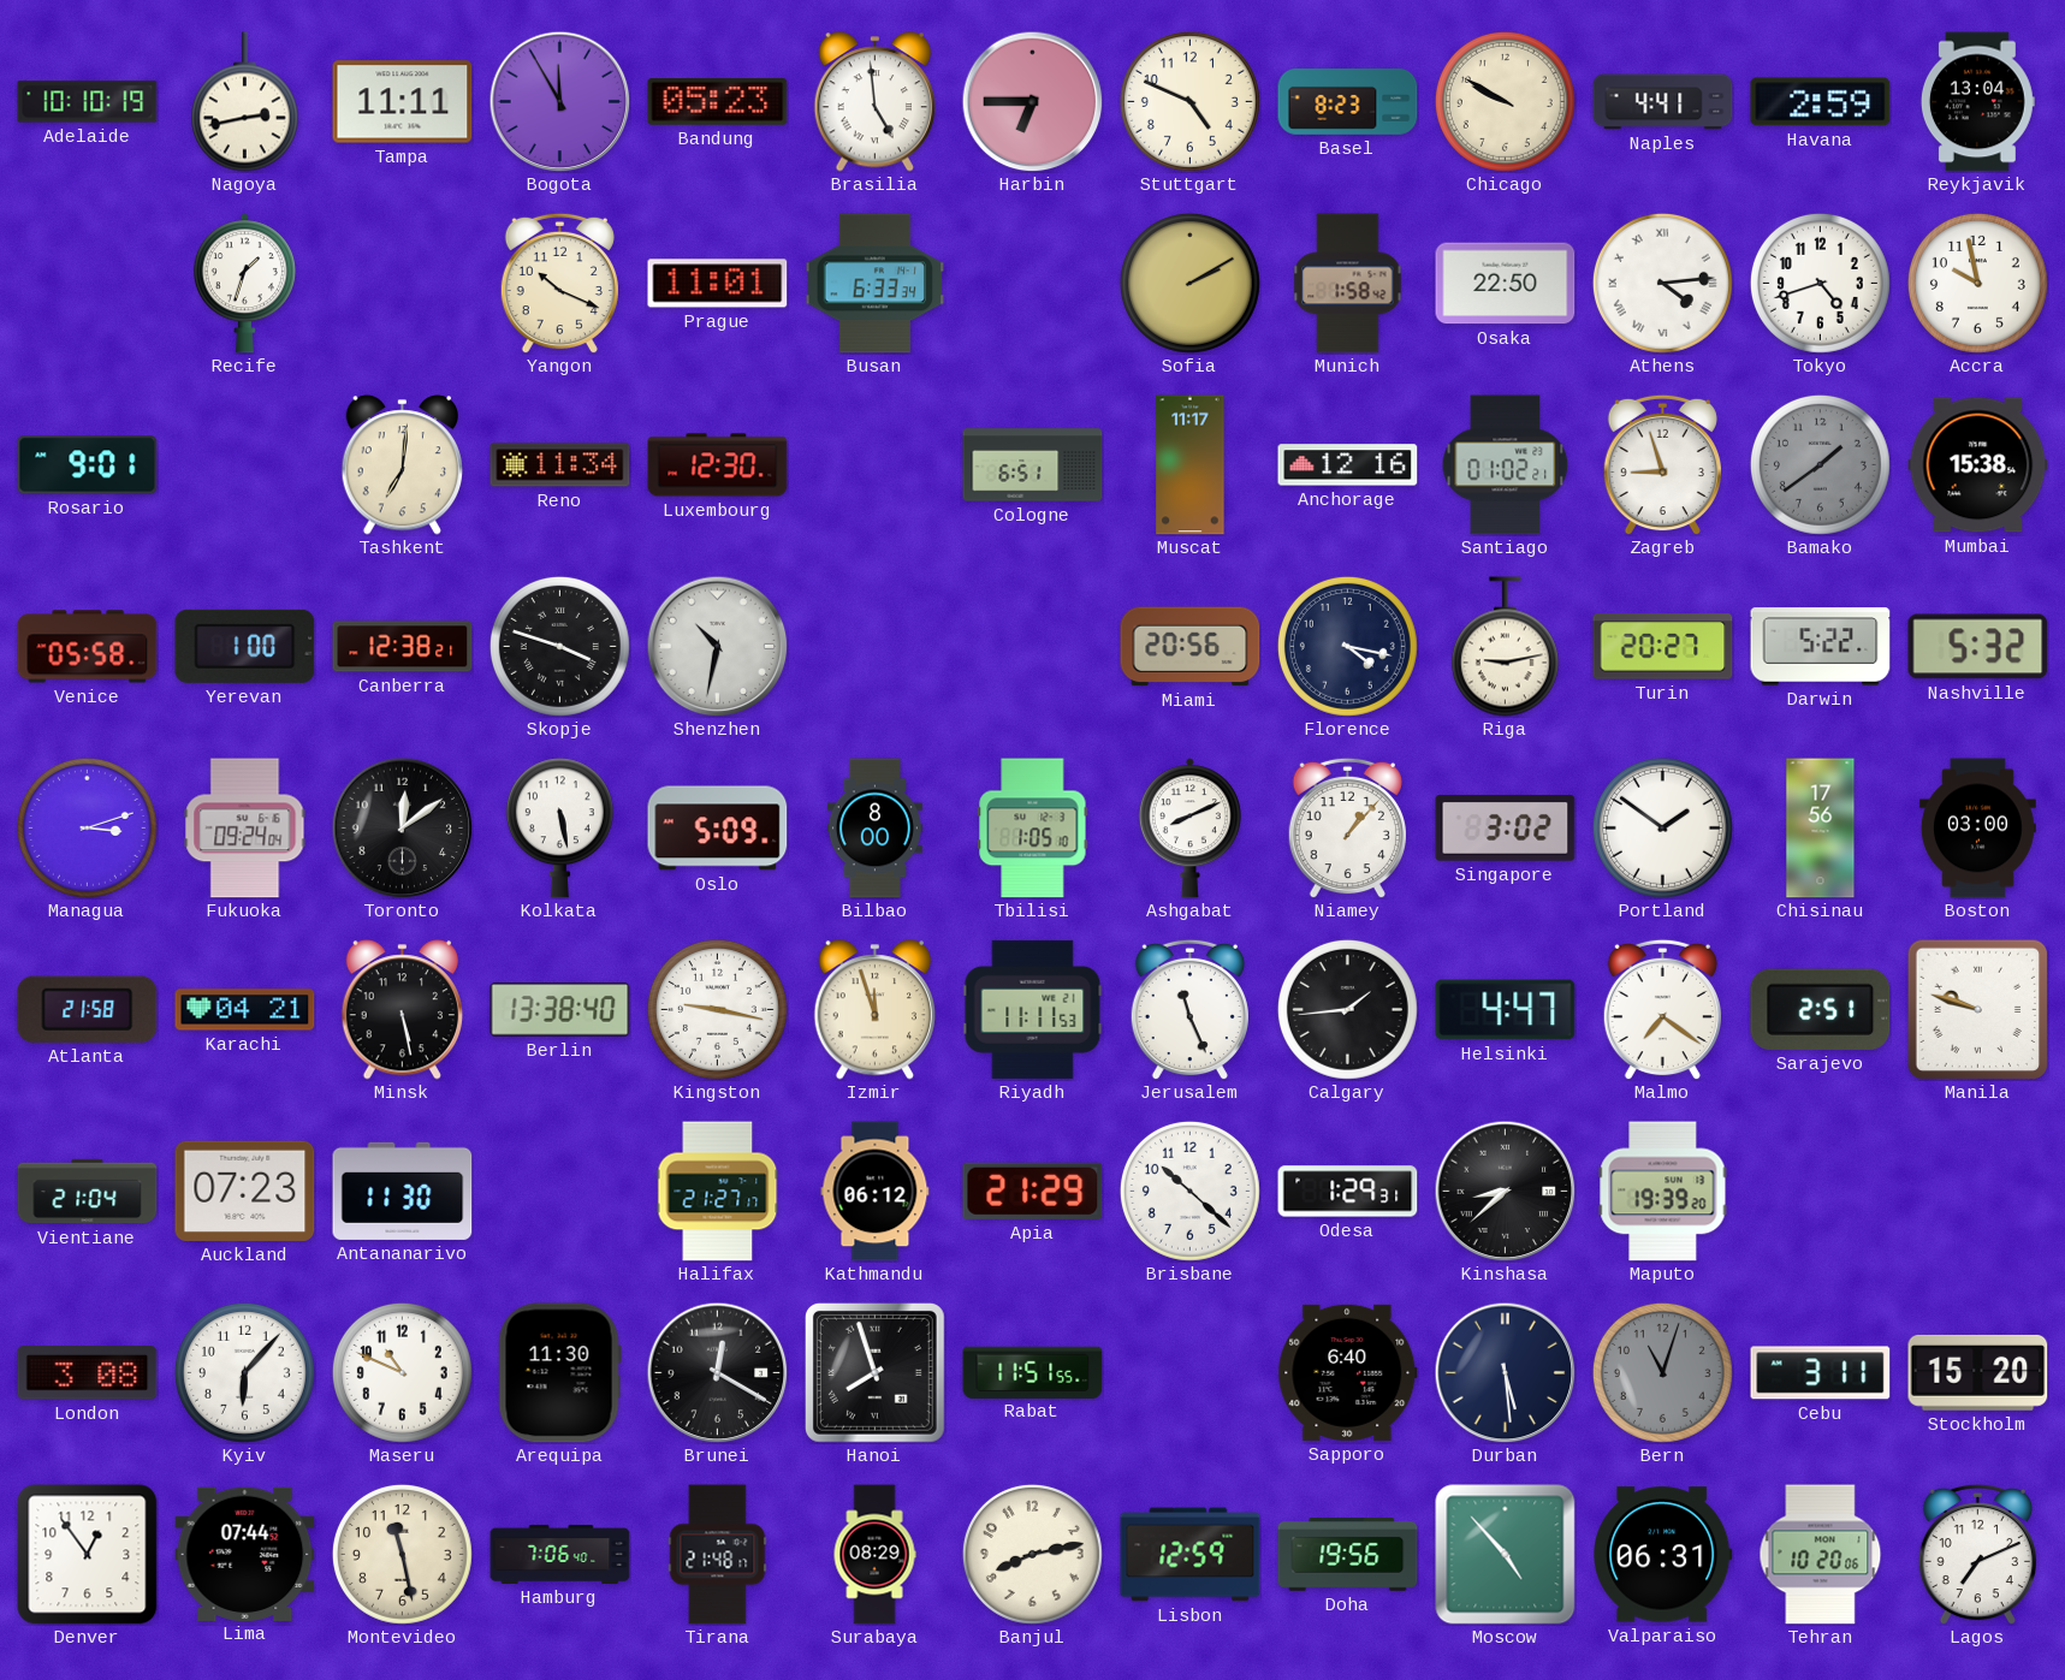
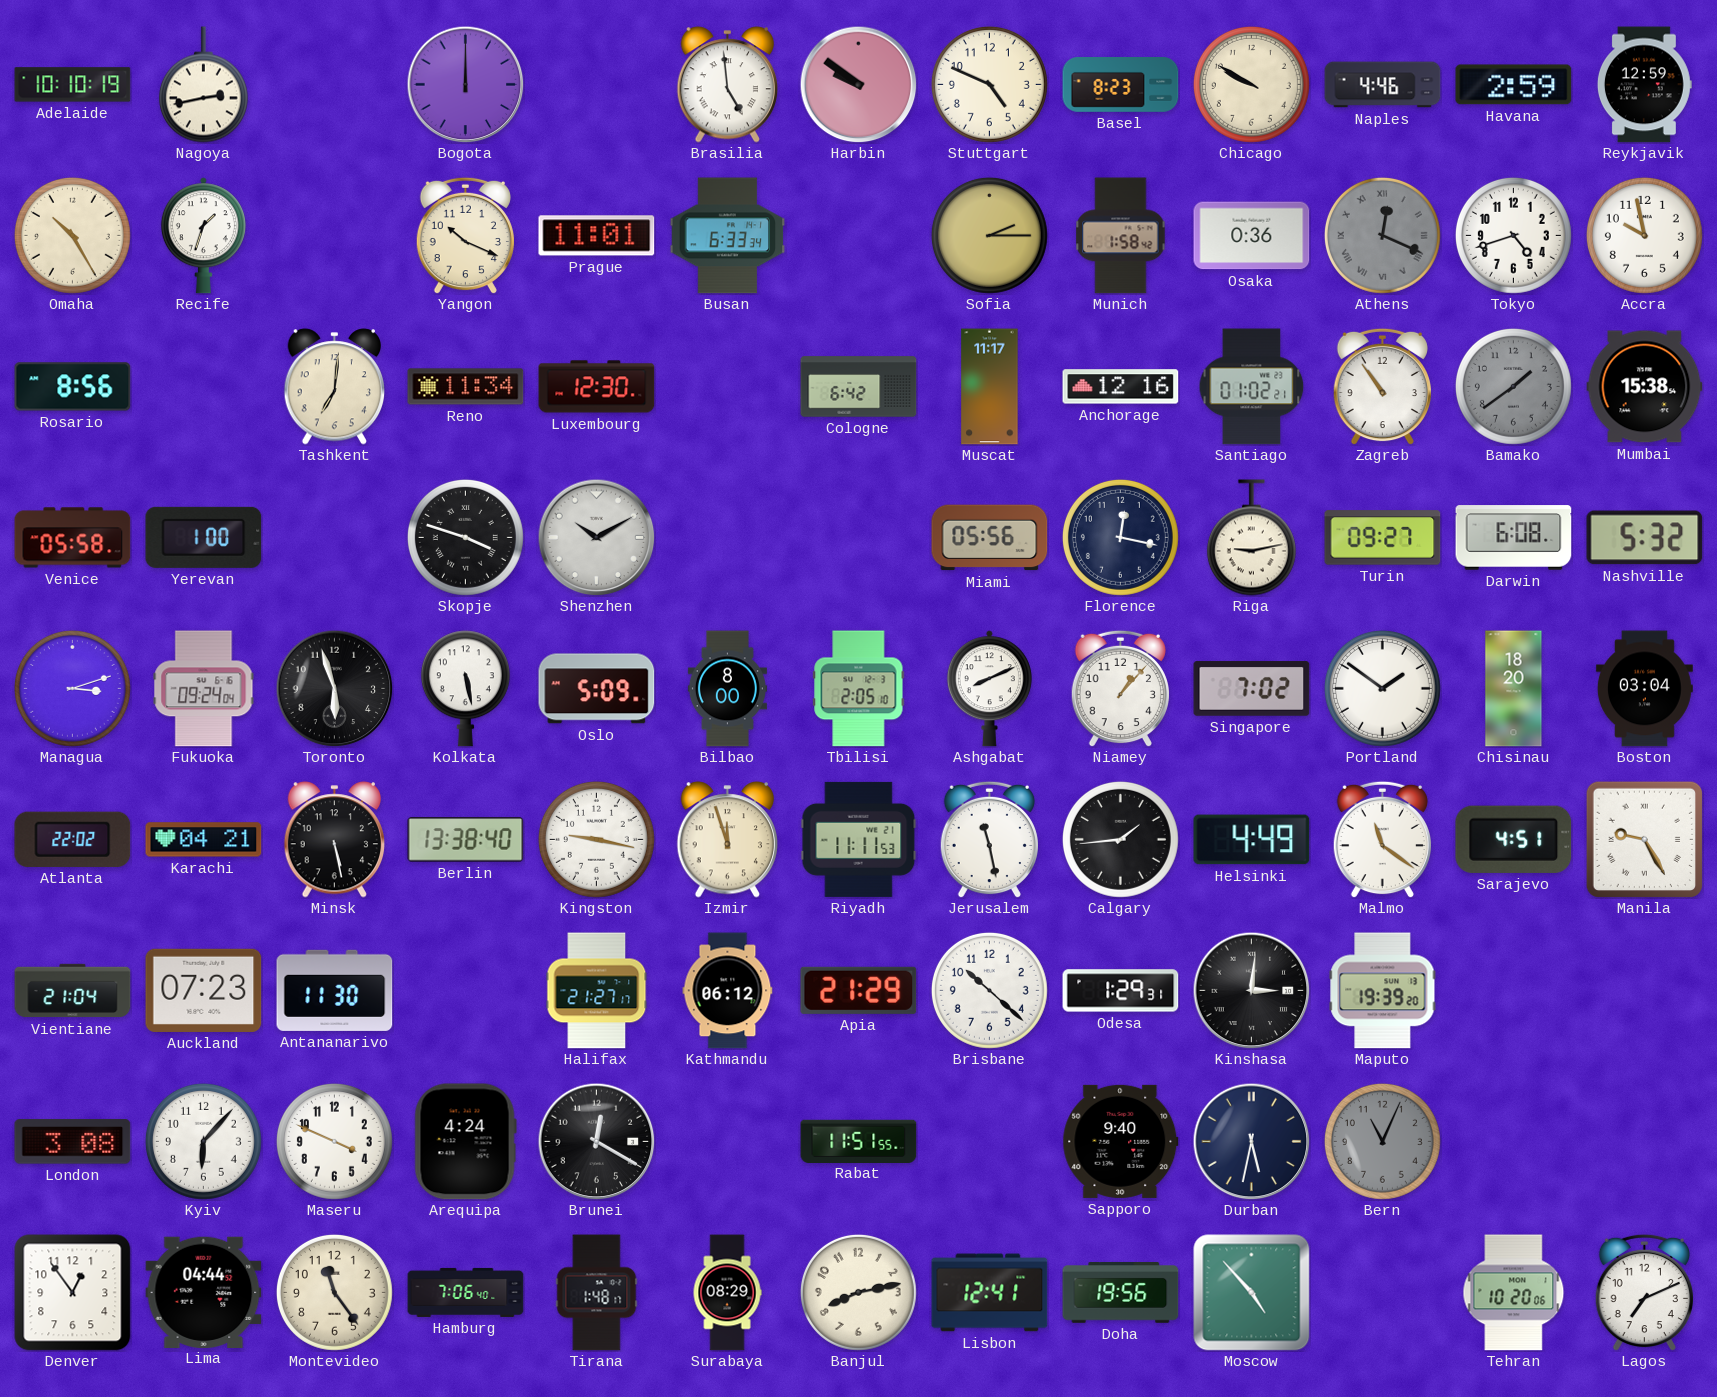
Tampa: 11:11 -> none
Bogota: 11:55 -> 12:00
Bandung: 05:23 -> none
Harbin: 6:45 -> 9:51
Naples: 4:41 -> 4:46
Reykjavik: 13:04 -> 12:59
Omaha: none -> 10:25
Sofia: 2:10 -> 2:15
Osaka: 22:50 -> 0:36
Athens: 4:14 -> 12:19
Athens dial: white -> grey
Rosario: 9:01 -> 8:56
Cologne: 6:51 -> 6:42
Zagreb: 8:57 -> 10:54
Canberra: 12:38 -> none
Shenzhen: 10:32 -> 10:10
Miami: 20:56 -> 05:56
Florence: 4:17 -> 12:17
Turin: 20:27 -> 09:27
Darwin: 5:22 -> 6:08
Toronto: 12:09 -> 5:57
Tbilisi: 1:05 -> 2:05
Singapore: 3:02 -> 7:02
Chisinau: 17:56 -> 18:20
Boston: 03:00 -> 03:04
Atlanta: 21:58 -> 22:02
Jerusalem: 11:26 -> 11:28
Helsinki: 4:47 -> 4:49
Malmo: 7:21 -> 11:21
Sarajevo: 2:51 -> 4:51
Manila: 9:48 -> 9:25
Kinshasa: 8:38 -> 3:01
Maseru: 10:49 -> 3:49
Arequipa: 11:30 -> 4:24
Hanoi: 7:57 -> none
Sapporo: 6:40 -> 9:40
Durban: 5:29 -> 5:32
Bern: 11:03 -> 11:04
Cebu: 3:11 -> none
Stockholm: 15:20 -> none
Lima: 07:44 -> 04:44
Montevideo: 11:28 -> 11:24
Tirana: 21:48 -> 1:48
Lisbon: 12:59 -> 12:41
Valparaiso: 06:31 -> none
